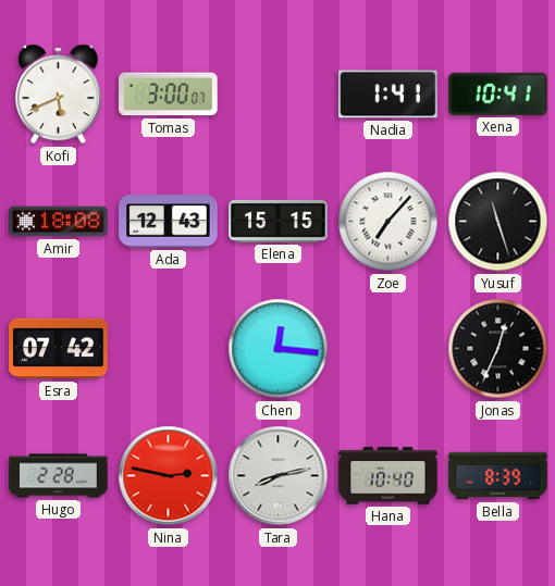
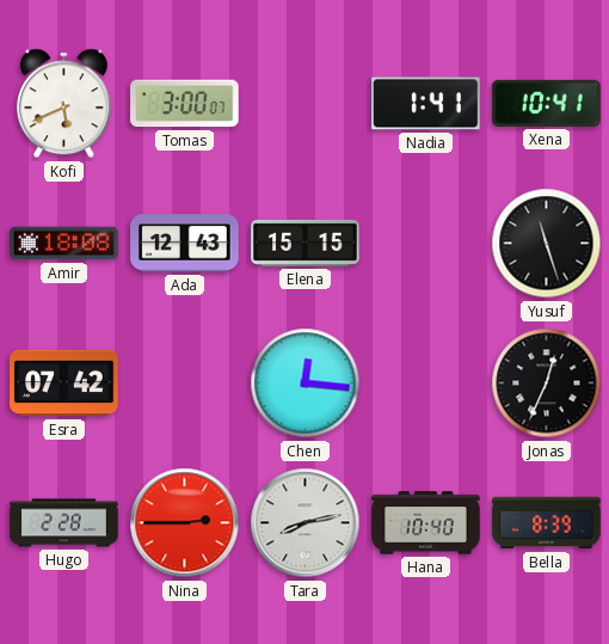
Zoe: 7:07 -> none
Nina: 2:47 -> 2:45
